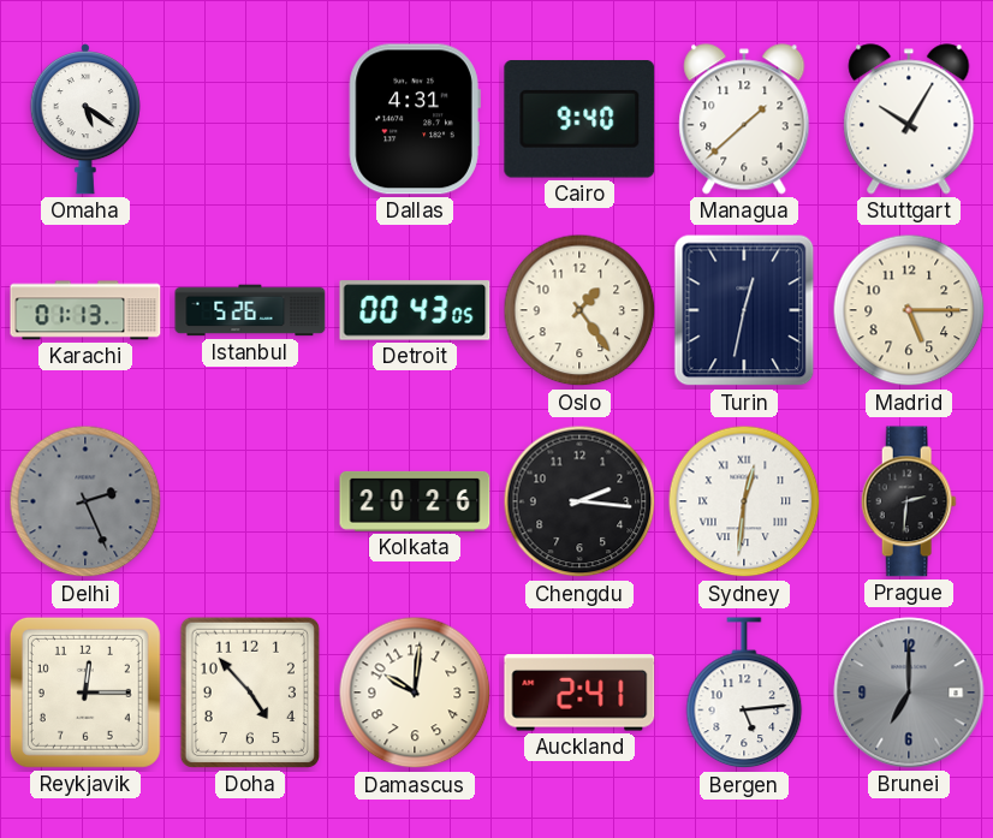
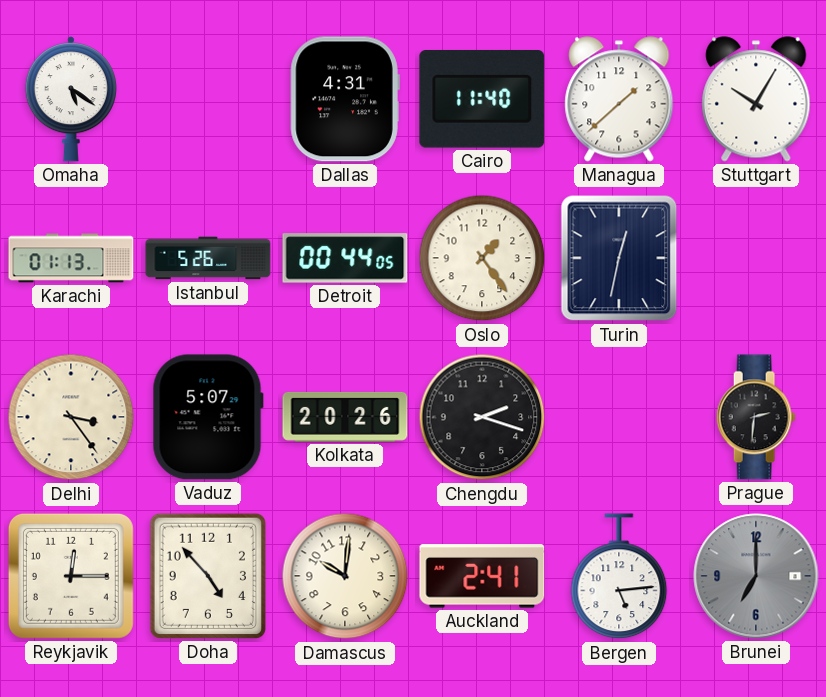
Cairo: 9:40 -> 11:40
Detroit: 00:43 -> 00:44
Madrid: 5:15 -> none
Delhi: 2:26 -> 3:24
Delhi dial: grey -> cream
Vaduz: none -> 5:07
Chengdu: 2:16 -> 2:18
Sydney: 12:31 -> none
